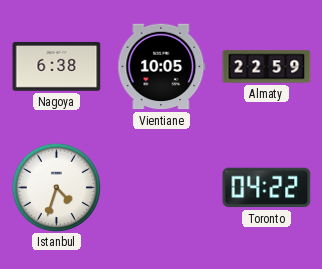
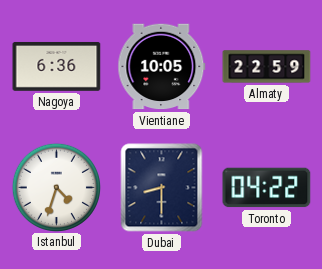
Nagoya: 6:38 -> 6:36
Dubai: none -> 8:30
